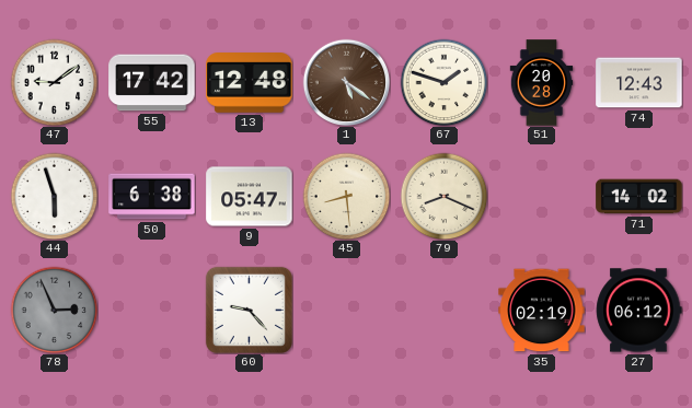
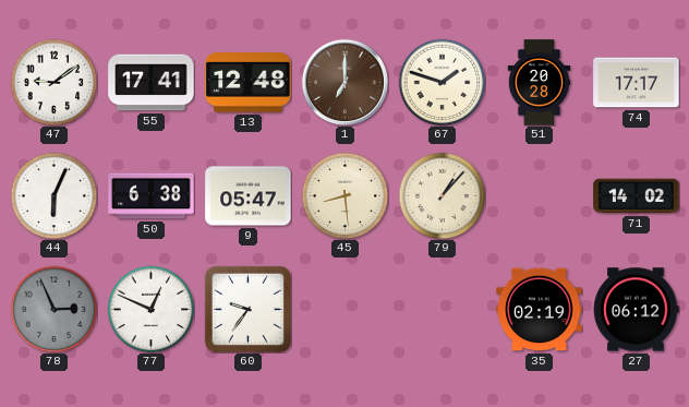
55: 17:42 -> 17:41
1: 5:21 -> 7:00
74: 12:43 -> 17:17
44: 5:57 -> 6:04
79: 8:19 -> 1:07
77: none -> 12:49
60: 9:23 -> 9:36
